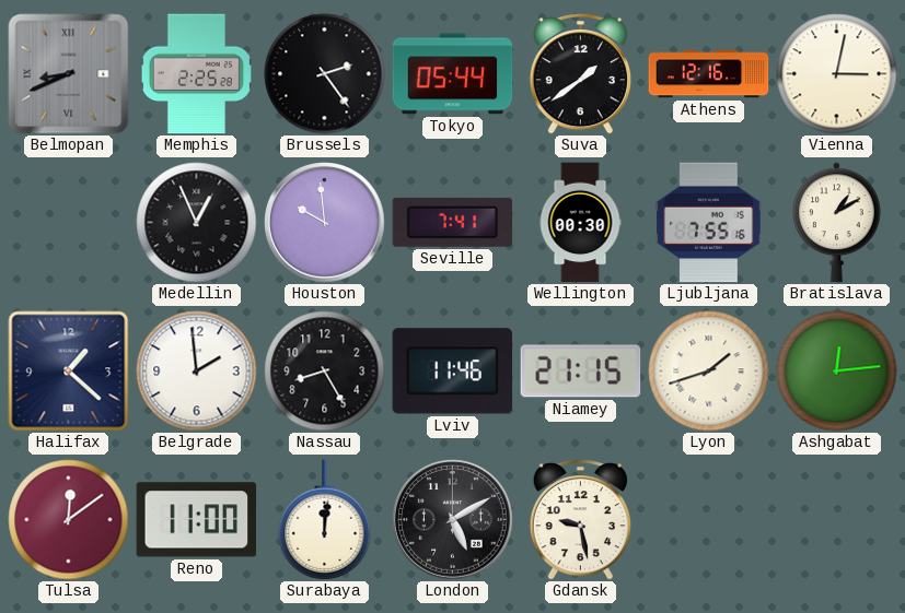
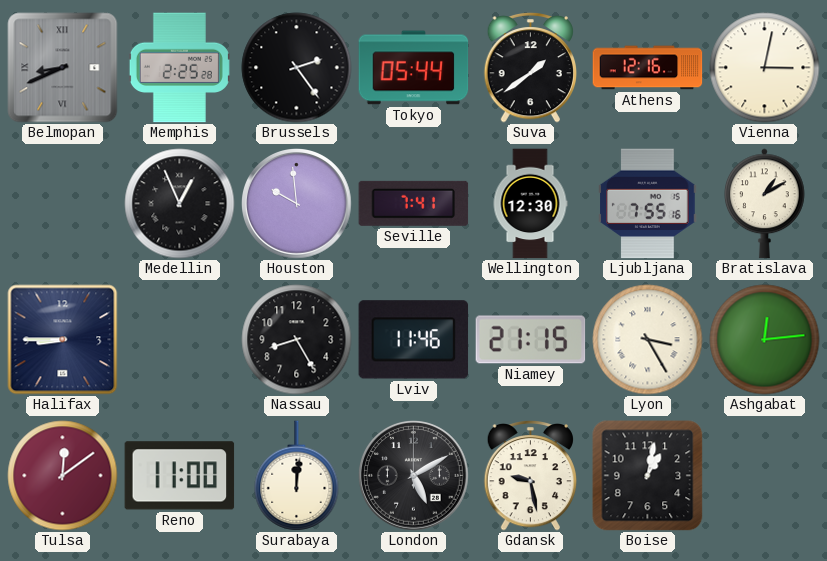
Wellington: 00:30 -> 12:30
Halifax: 1:22 -> 8:45
Belgrade: 1:59 -> none
Lyon: 1:42 -> 3:25
Boise: none -> 1:02
